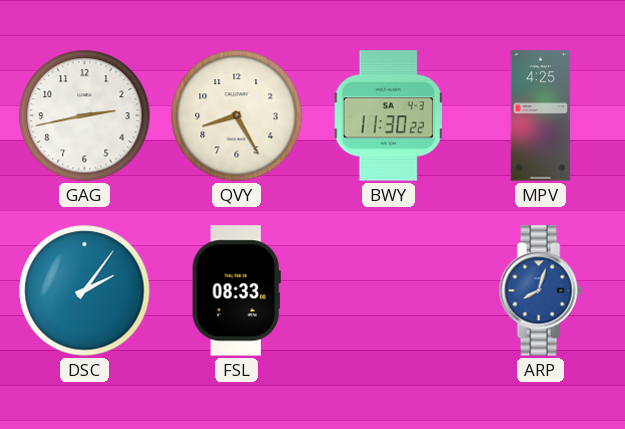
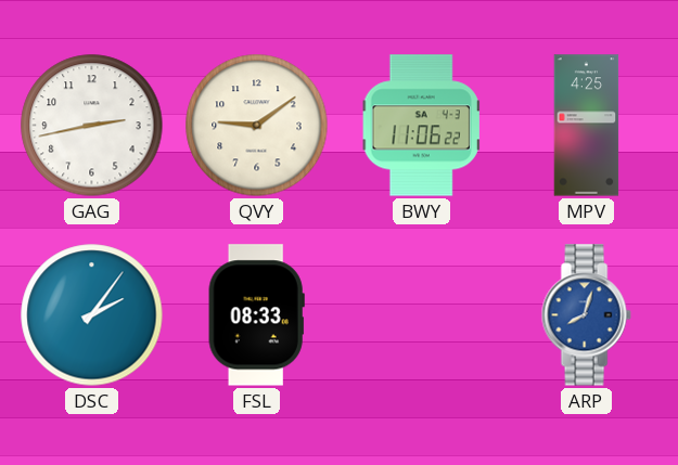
QVY: 8:25 -> 9:09
BWY: 11:30 -> 11:06
